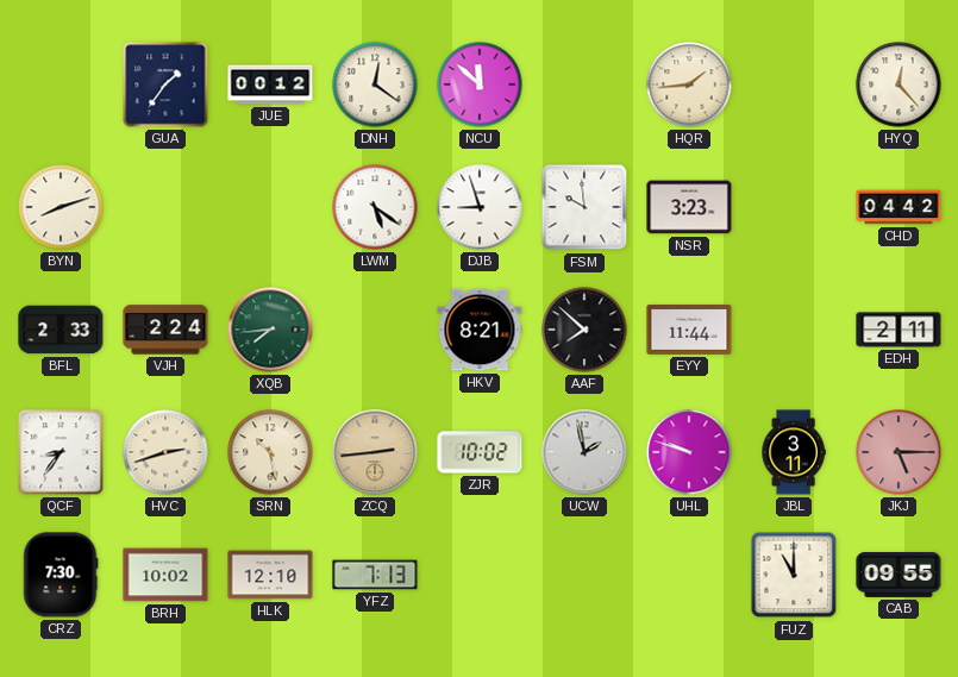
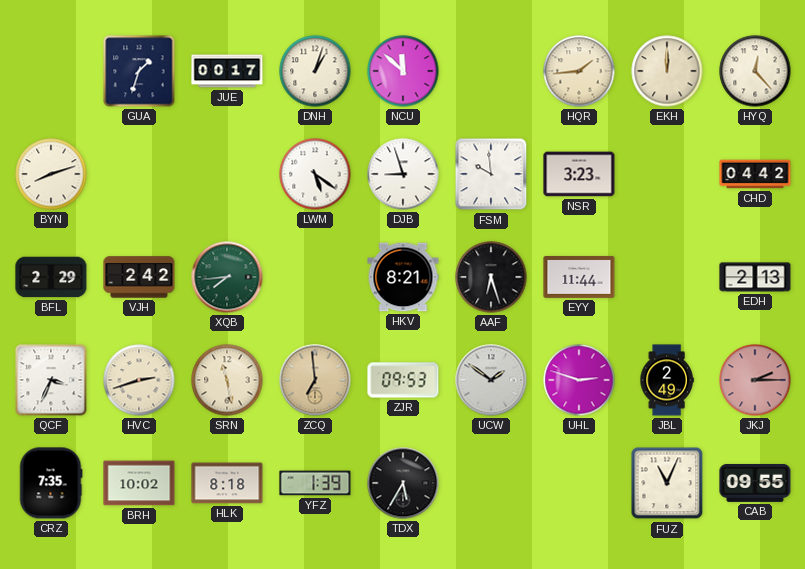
GUA: 1:36 -> 1:33
JUE: 00:12 -> 00:17
DNH: 12:21 -> 1:03
EKH: none -> 12:00
BFL: 2:33 -> 2:29
VJH: 2:24 -> 2:42
AAF: 7:52 -> 6:27
EDH: 2:11 -> 2:13
QCF: 8:36 -> 3:34
SRN: 10:28 -> 11:28
ZCQ: 2:44 -> 6:59
ZJR: 10:02 -> 09:53
UCW: 1:58 -> 1:51
UHL: 9:48 -> 2:48
JBL: 3:11 -> 2:49
JKJ: 5:15 -> 2:15
CRZ: 7:30 -> 7:35
HLK: 12:10 -> 8:18
YFZ: 7:13 -> 1:39
TDX: none -> 5:35
FUZ: 11:00 -> 11:04
